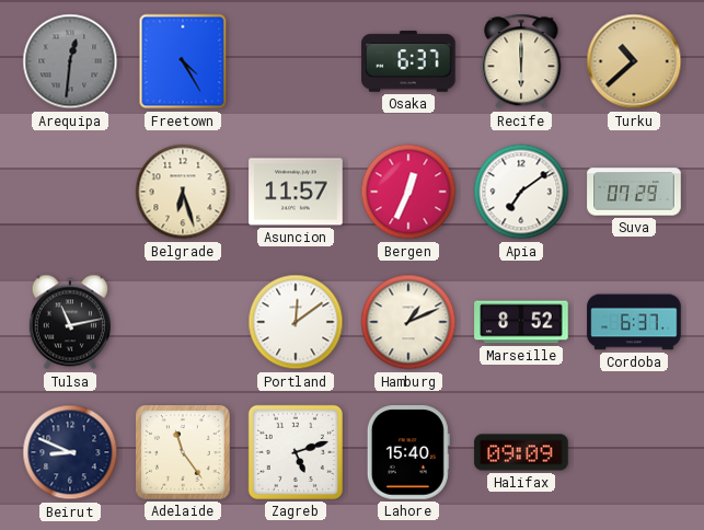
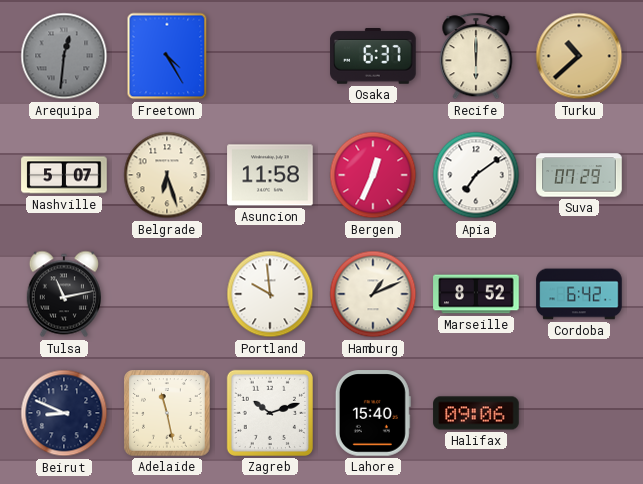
Nashville: none -> 5:07
Asuncion: 11:57 -> 11:58
Portland: 12:09 -> 9:59
Cordoba: 6:37 -> 6:42
Adelaide: 11:24 -> 11:28
Zagreb: 5:12 -> 10:12
Halifax: 09:09 -> 09:06
